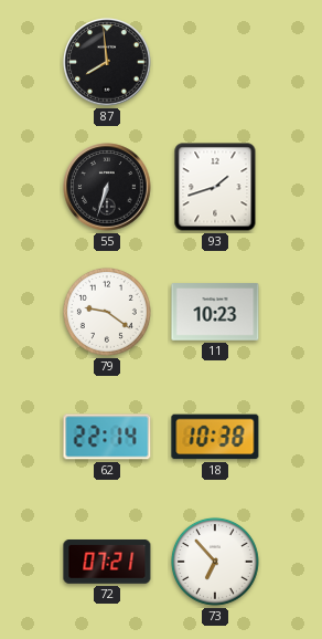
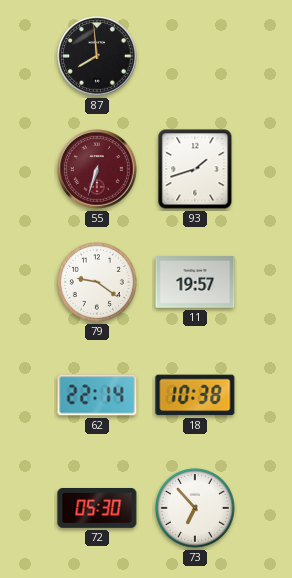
55 dial: black -> burgundy
11: 10:23 -> 19:57
72: 07:21 -> 05:30
